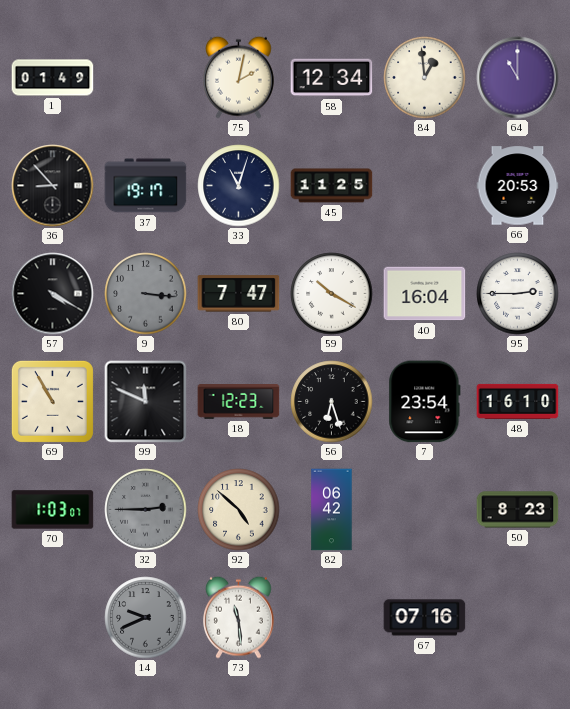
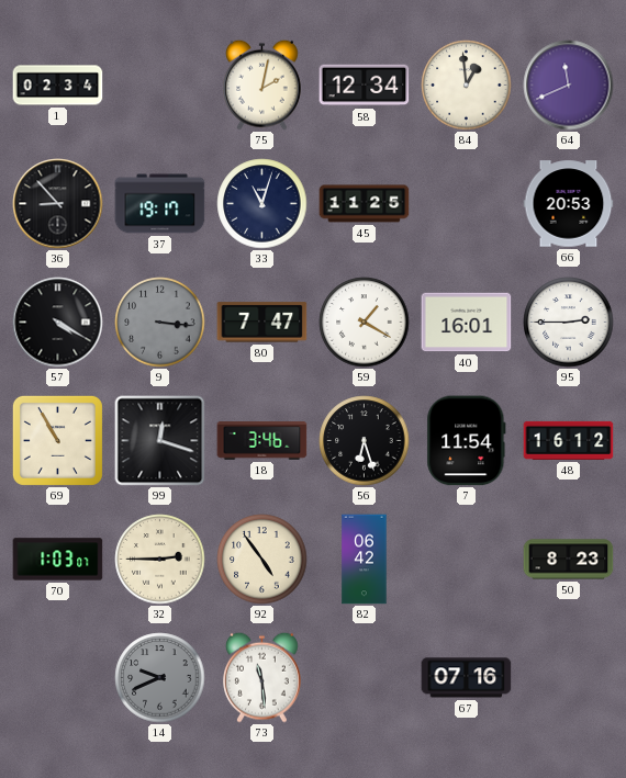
1: 01:49 -> 02:34
64: 11:00 -> 11:41
59: 10:20 -> 1:20
40: 16:04 -> 16:01
99: 11:49 -> 12:18
18: 12:23 -> 3:46
7: 23:54 -> 11:54
48: 16:10 -> 16:12
32 dial: grey -> cream
92: 4:52 -> 4:54
